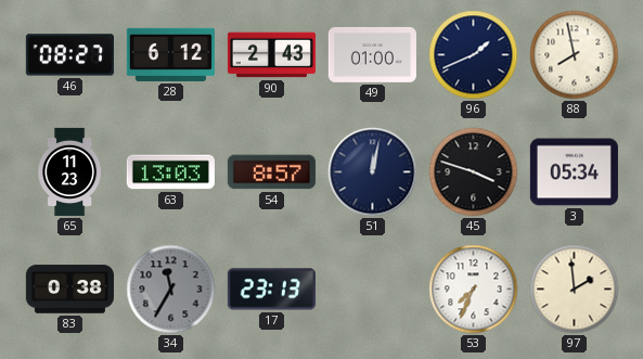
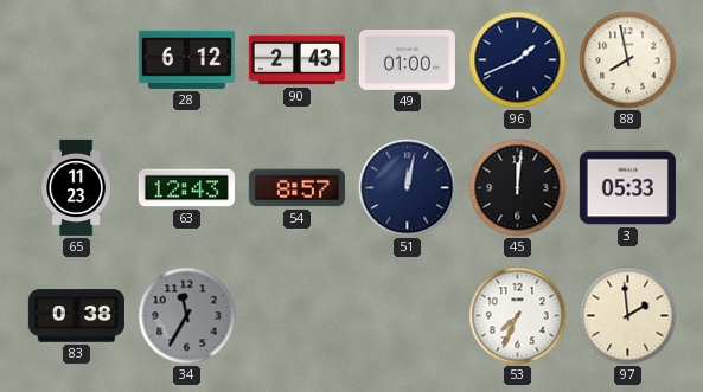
46: 08:27 -> none
63: 13:03 -> 12:43
45: 3:48 -> 12:01
3: 05:34 -> 05:33
17: 23:13 -> none
